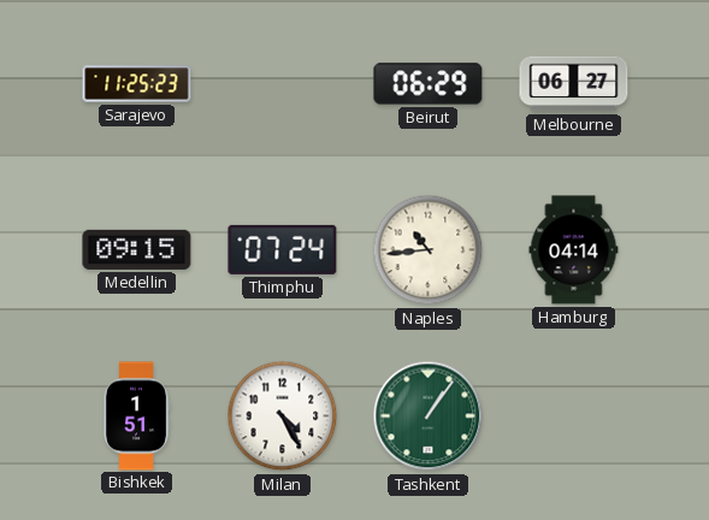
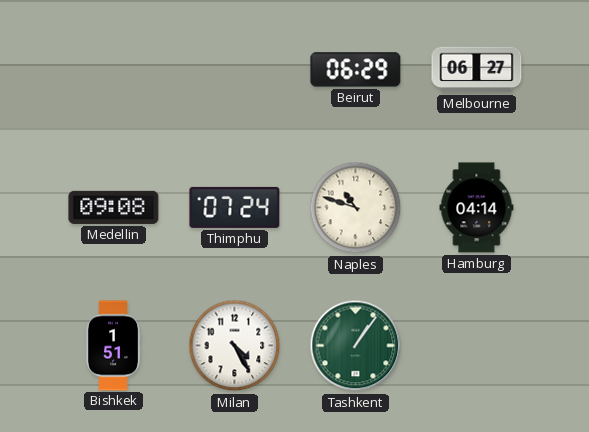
Sarajevo: 11:25 -> none
Medellin: 09:15 -> 09:08
Naples: 10:44 -> 10:48
